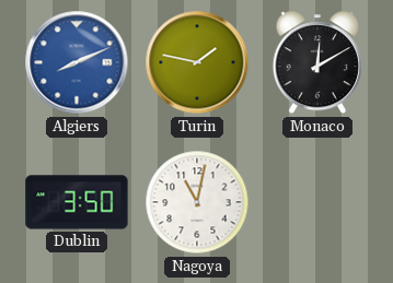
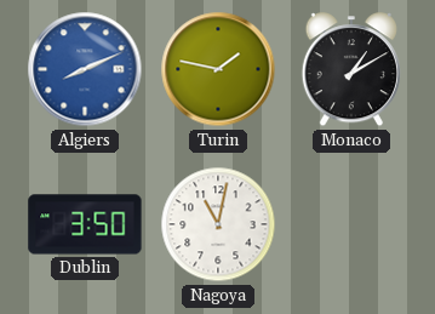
Monaco: 12:10 -> 1:10
